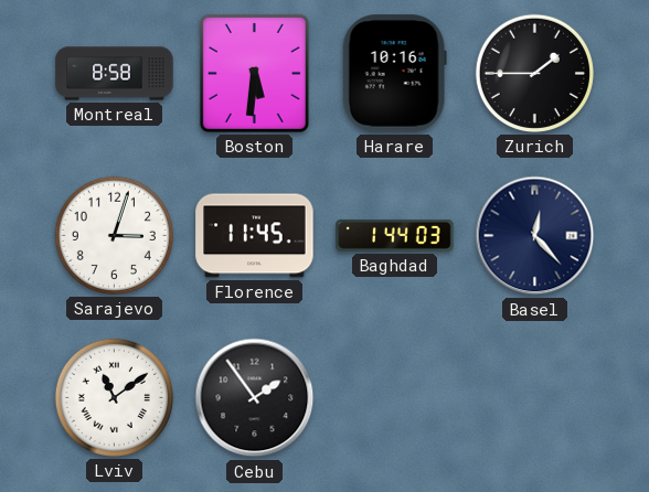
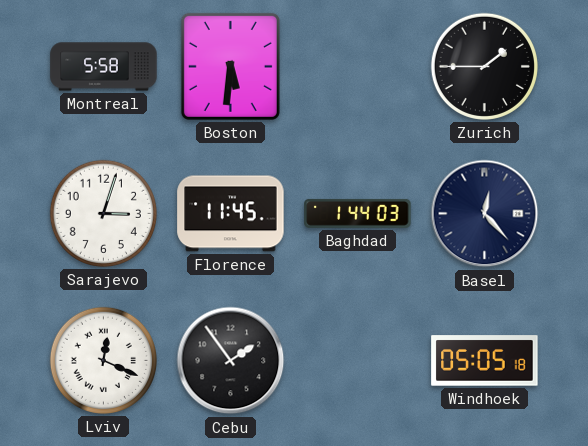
Montreal: 8:58 -> 5:58
Harare: 10:16 -> none
Lviv: 11:09 -> 12:19
Windhoek: none -> 05:05
